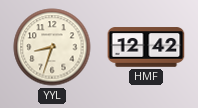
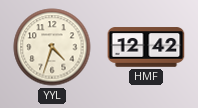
YYL: 8:33 -> 4:33
